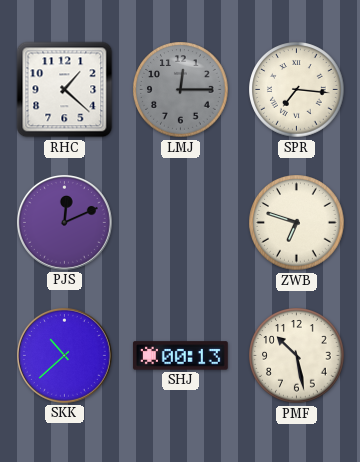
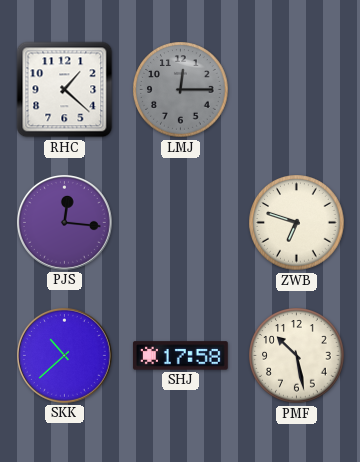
SPR: 7:16 -> none
PJS: 12:11 -> 12:16
SHJ: 00:13 -> 17:58
